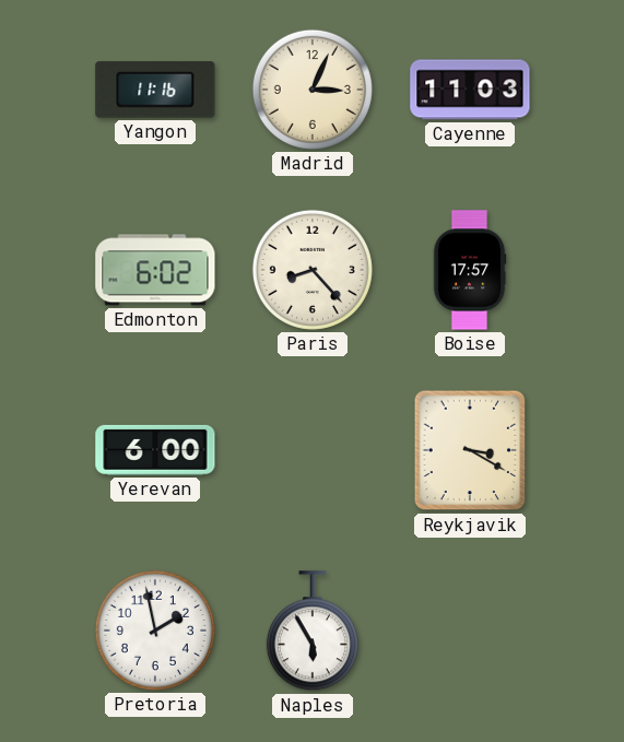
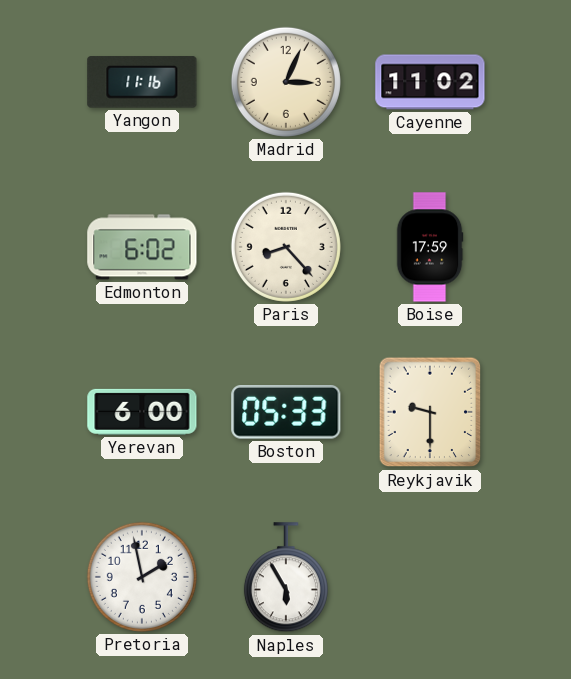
Cayenne: 11:03 -> 11:02
Boise: 17:57 -> 17:59
Boston: none -> 05:33
Reykjavik: 3:20 -> 9:30
